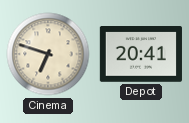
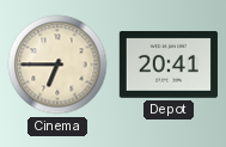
Cinema: 6:48 -> 6:45
